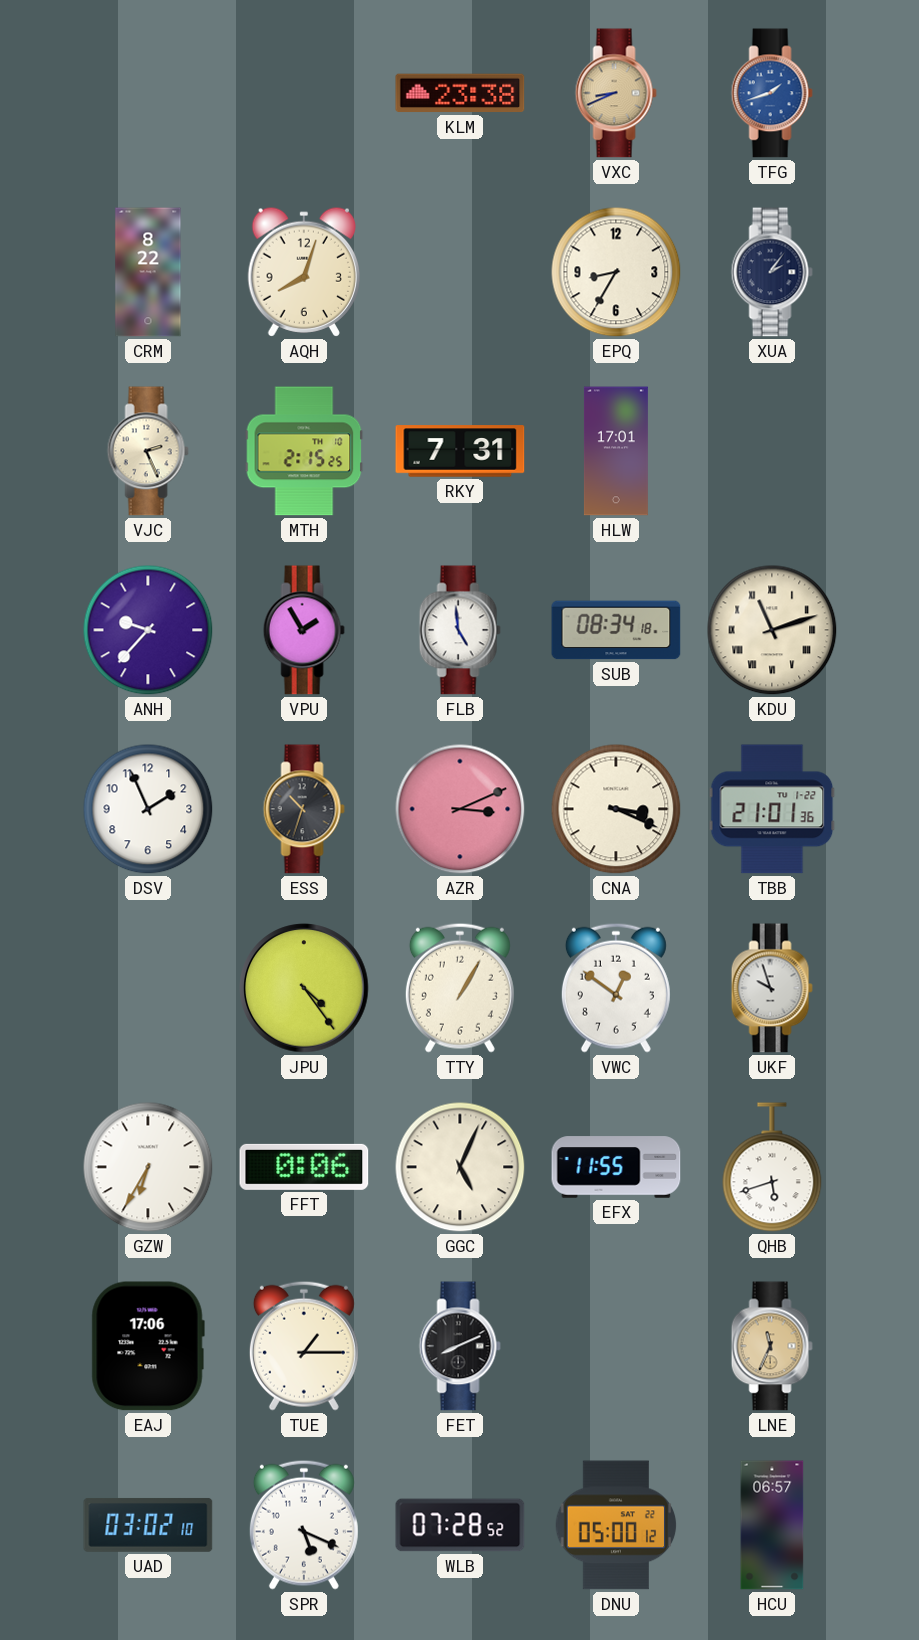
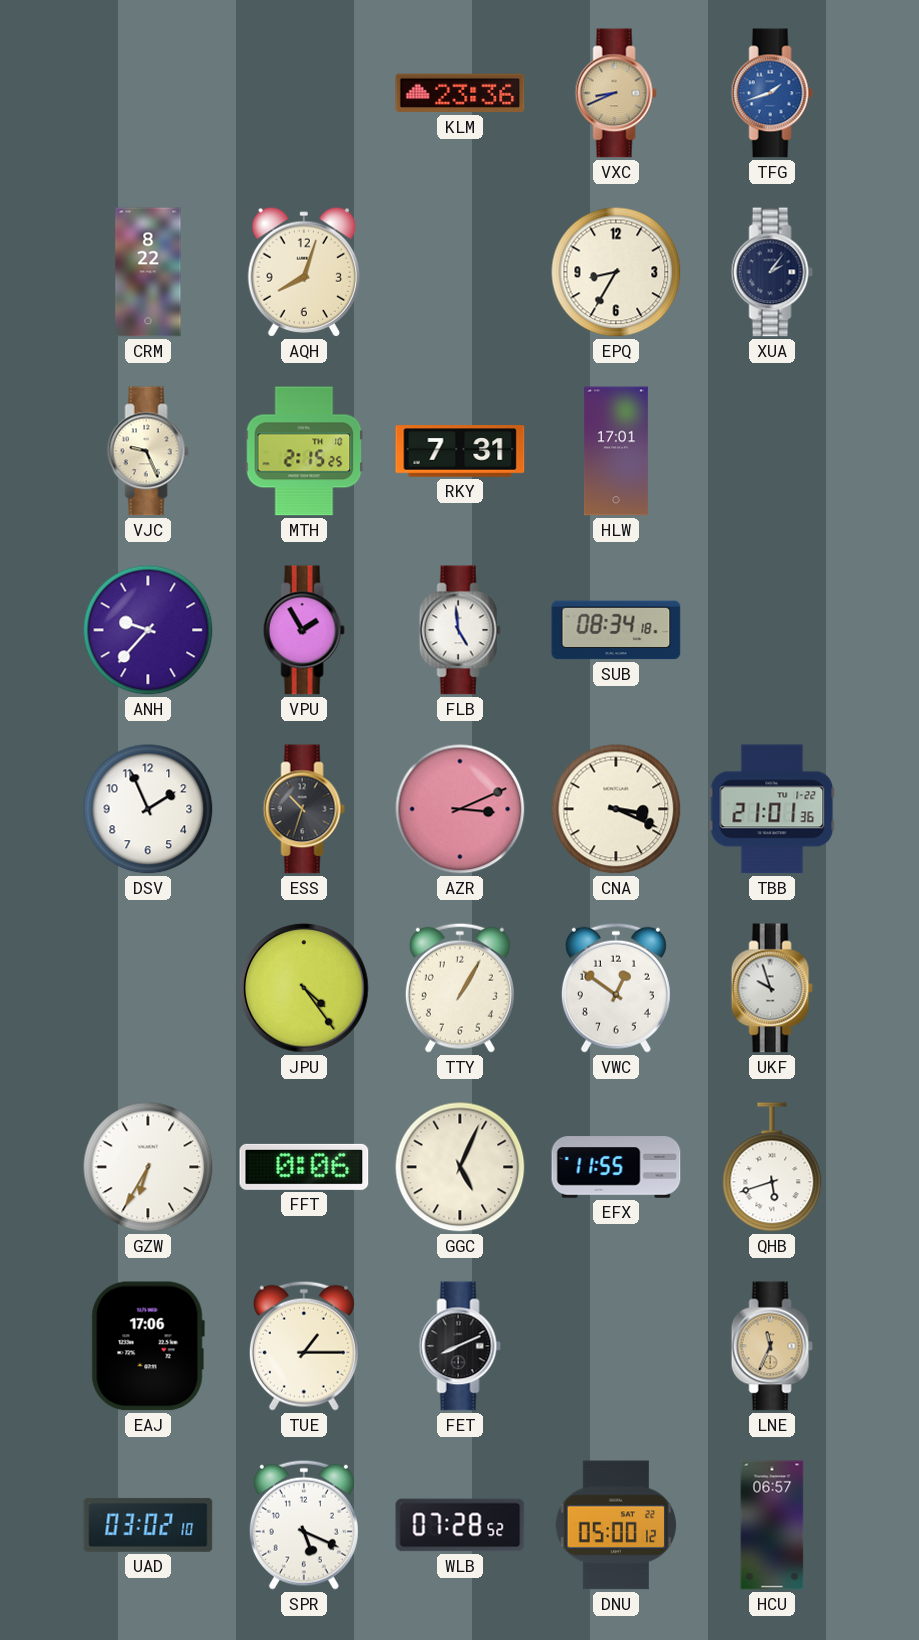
KLM: 23:38 -> 23:36
VJC: 2:26 -> 9:26
KDU: 11:12 -> none
